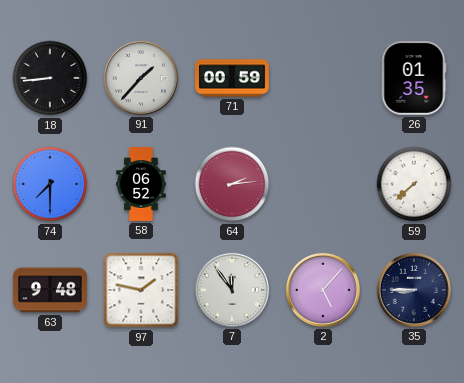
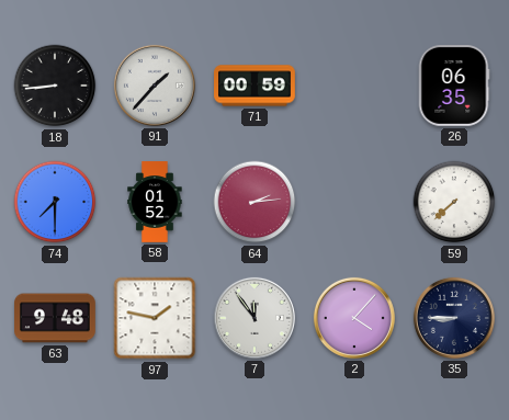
26: 01:35 -> 06:35
58: 06:52 -> 01:52
2: 5:07 -> 4:07
